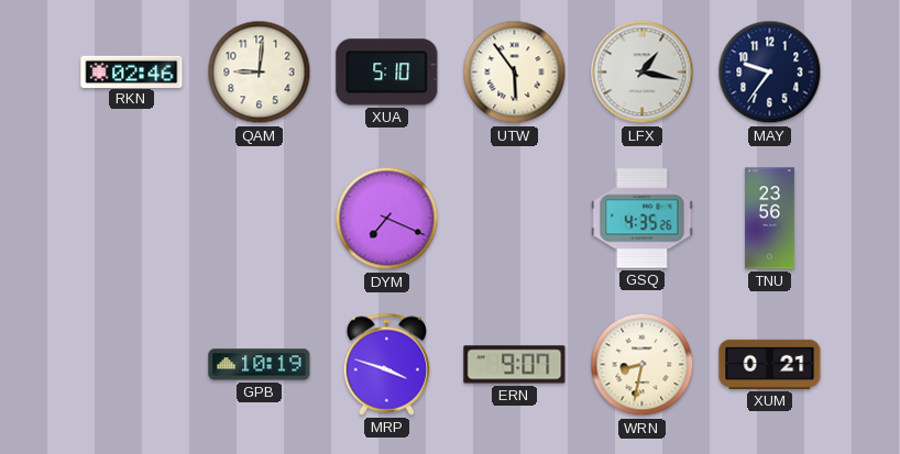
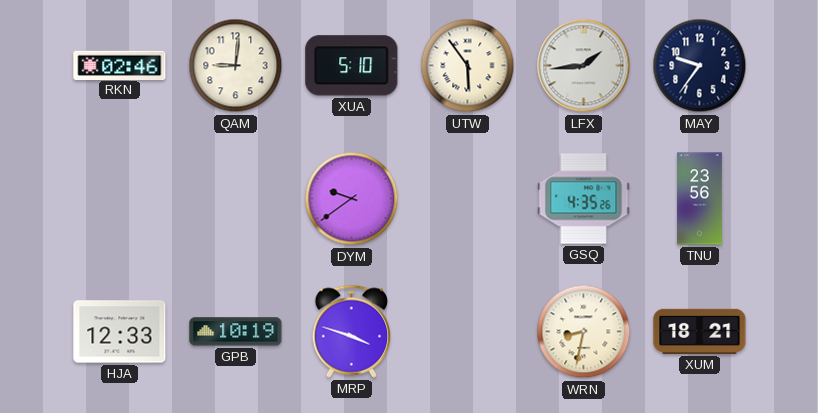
LFX: 1:17 -> 1:44
DYM: 7:19 -> 9:39
HJA: none -> 12:33
ERN: 9:07 -> none
XUM: 0:21 -> 18:21
